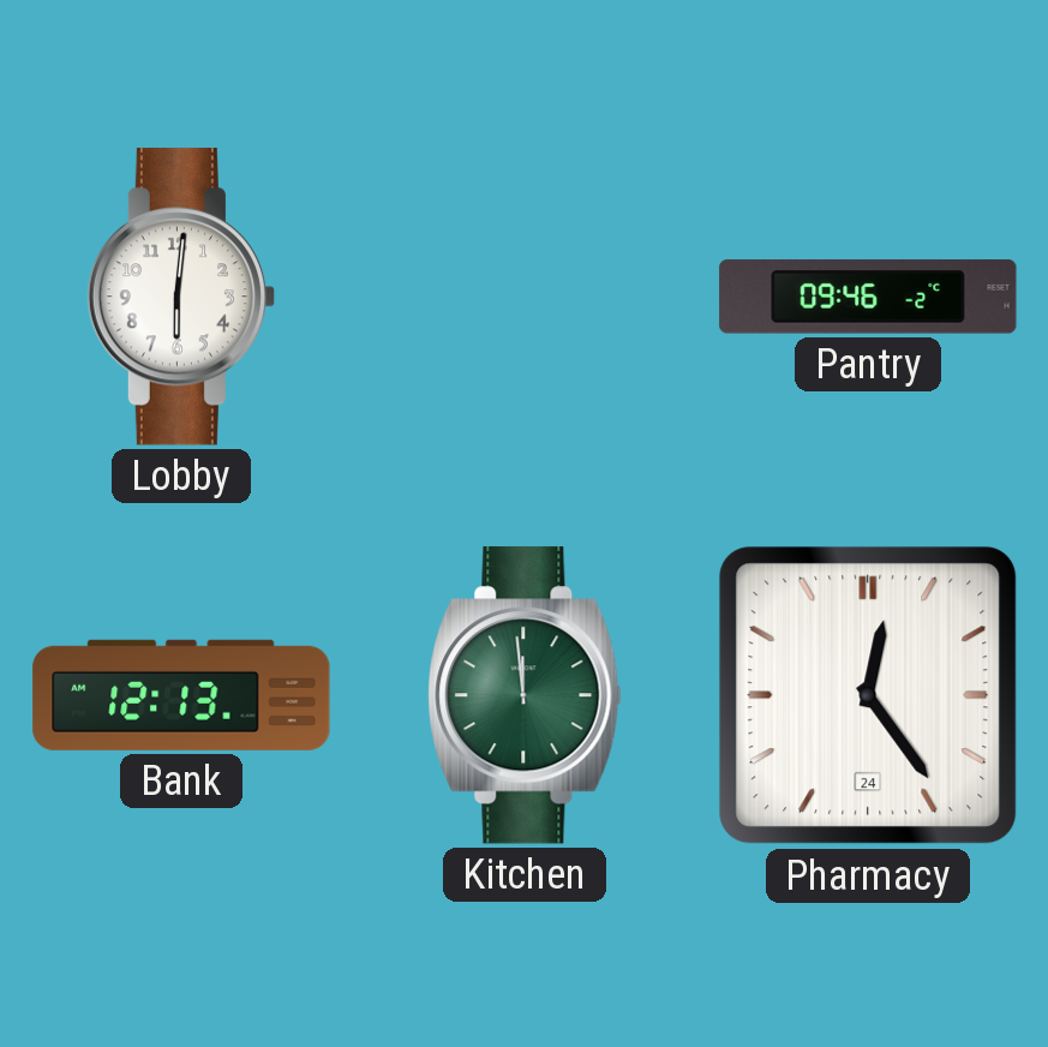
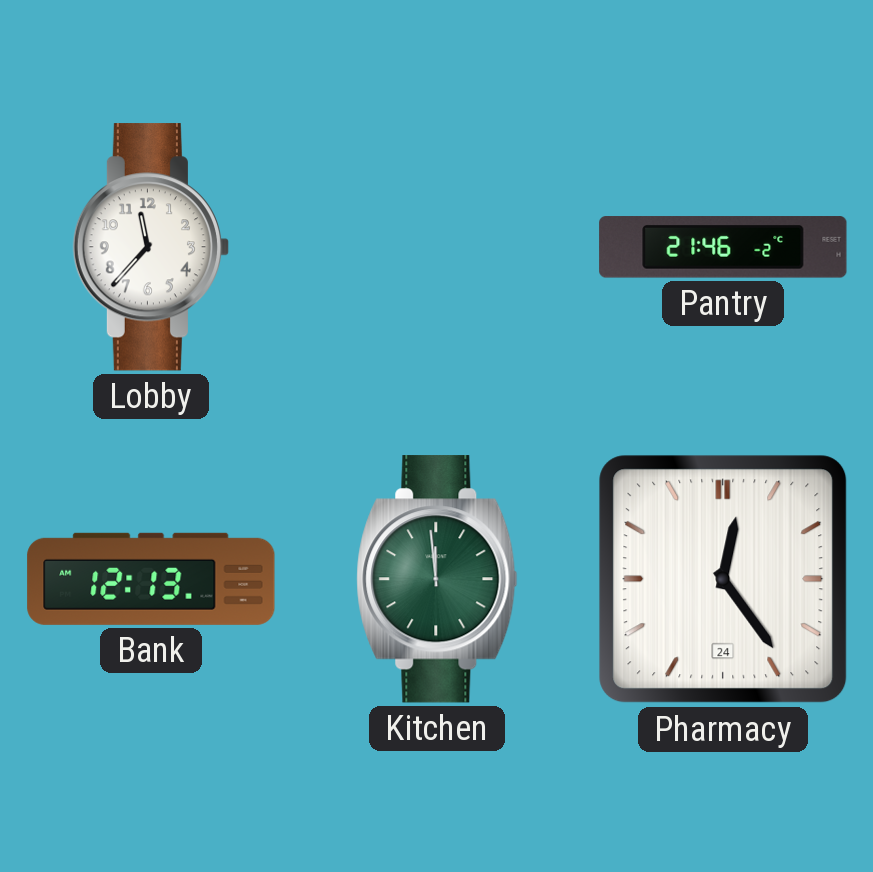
Lobby: 6:01 -> 11:37
Pantry: 09:46 -> 21:46
